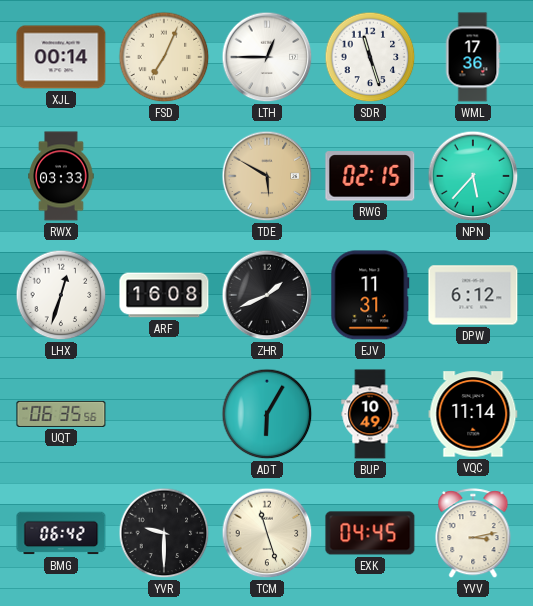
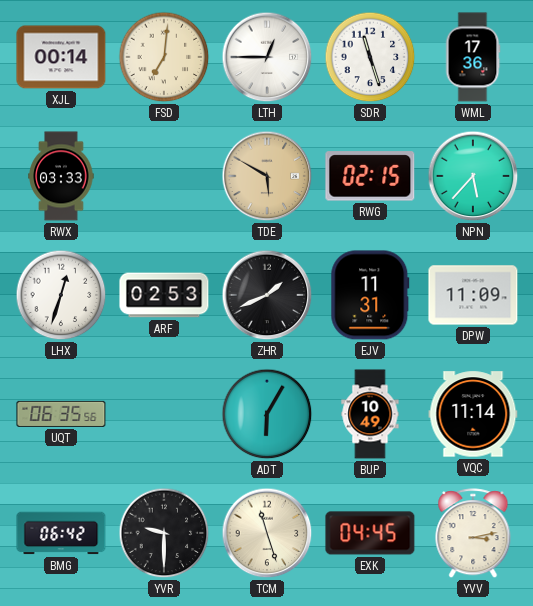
FSD: 7:04 -> 7:01
ARF: 16:08 -> 02:53
DPW: 6:12 -> 11:09
